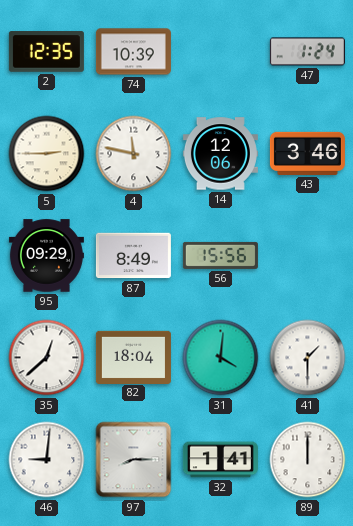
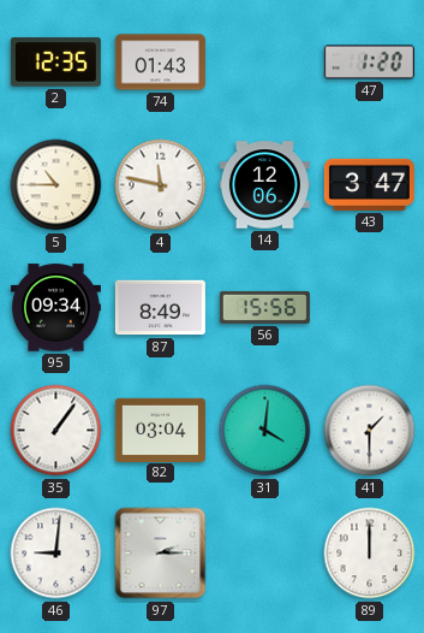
74: 10:39 -> 01:43
47: 1:24 -> 1:20
5: 2:45 -> 10:45
43: 3:46 -> 3:47
95: 09:29 -> 09:34
35: 12:38 -> 1:06
82: 18:04 -> 03:04
97: 8:15 -> 2:15
32: 1:41 -> none
